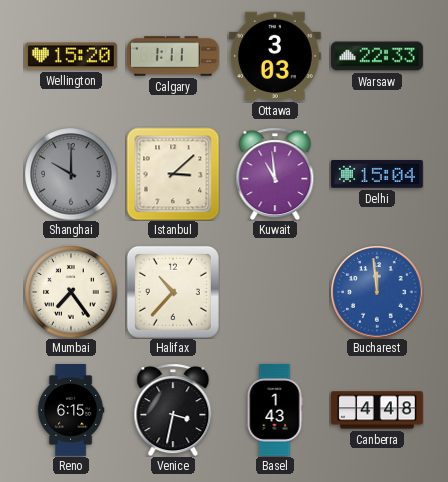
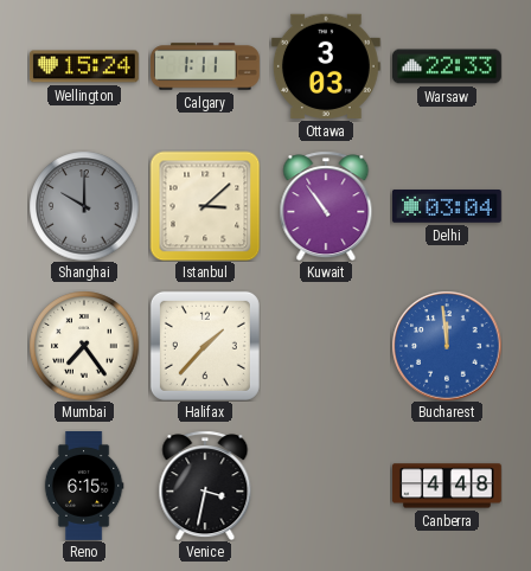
Wellington: 15:20 -> 15:24
Kuwait: 10:59 -> 10:54
Delhi: 15:04 -> 03:04
Halifax: 10:37 -> 1:37
Basel: 1:43 -> none
